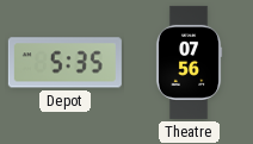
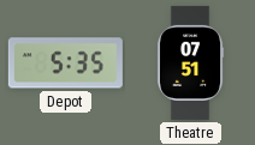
Theatre: 07:56 -> 07:51
